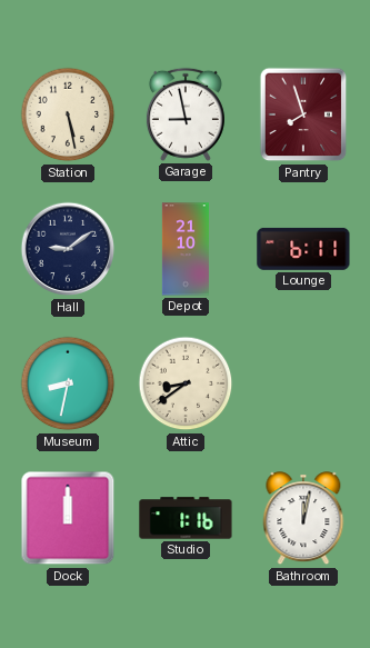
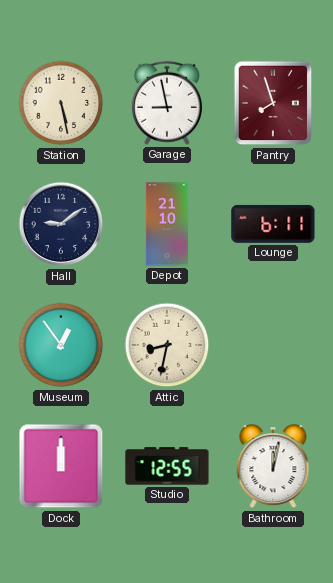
Museum: 8:32 -> 12:54
Attic: 8:39 -> 8:32
Studio: 1:16 -> 12:55
